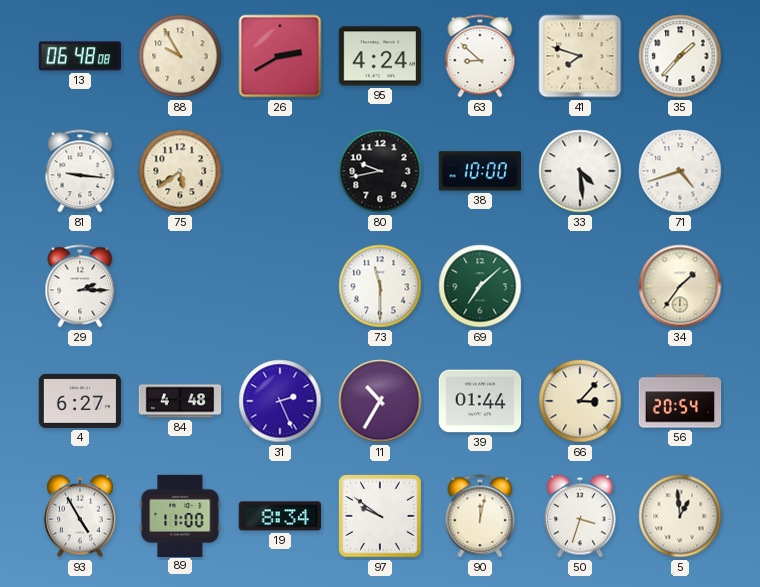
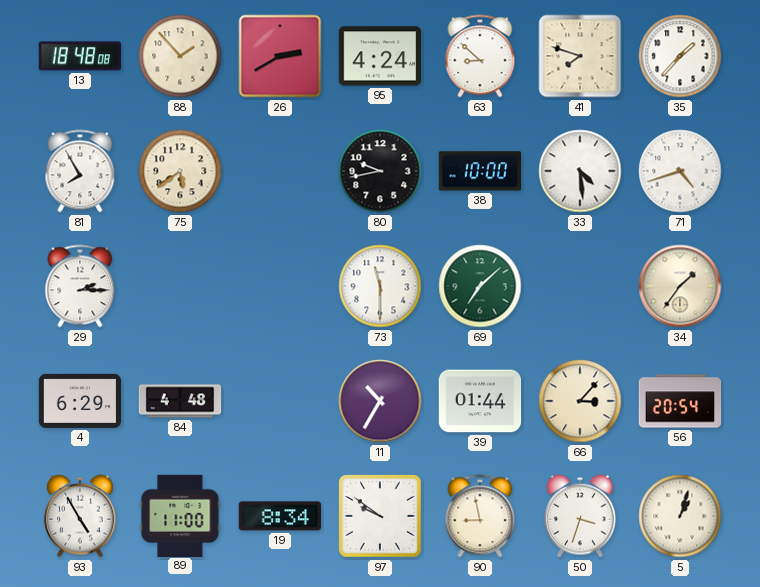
13: 06:48 -> 18:48
88: 9:55 -> 1:53
81: 9:16 -> 7:55
4: 6:27 -> 6:29
31: 2:26 -> none
90: 12:02 -> 8:58
5: 12:59 -> 1:03
